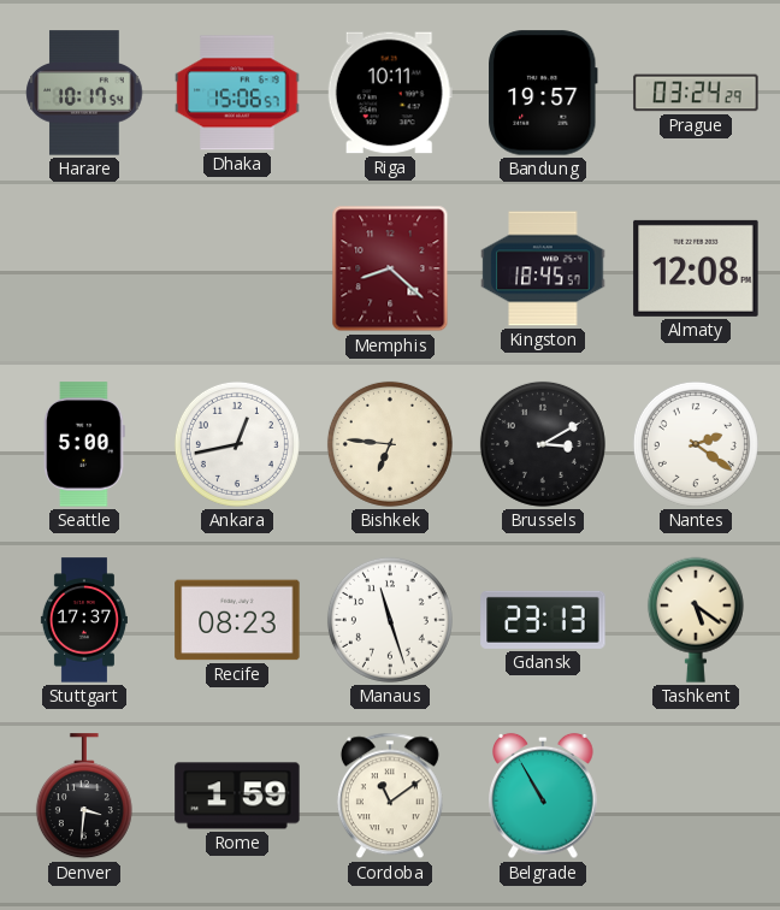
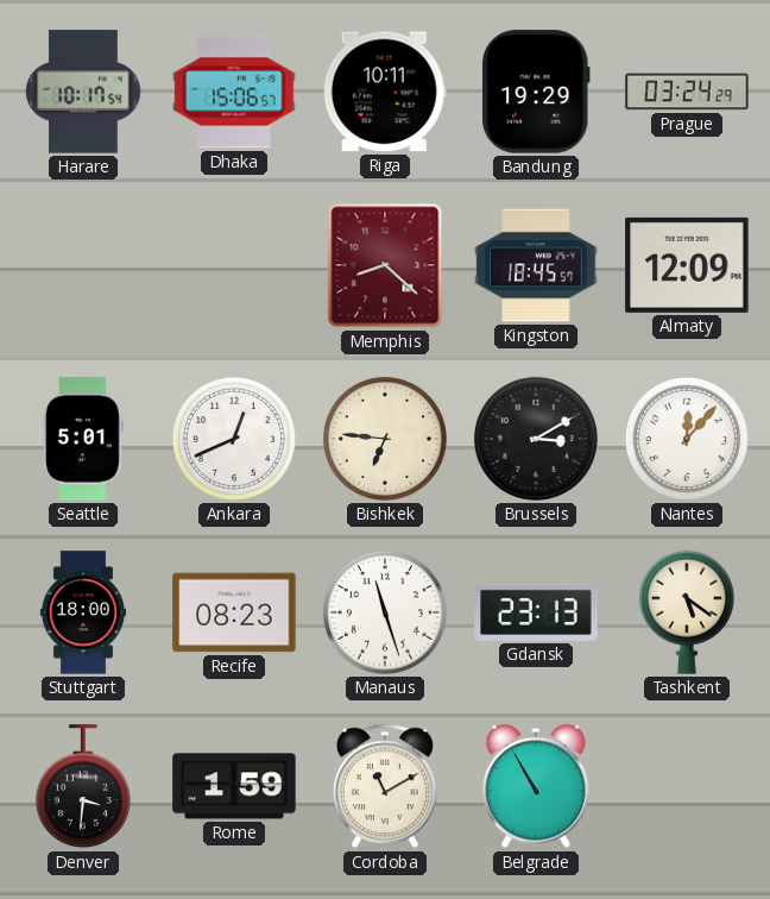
Bandung: 19:57 -> 19:29
Almaty: 12:08 -> 12:09
Seattle: 5:00 -> 5:01
Ankara: 12:43 -> 12:41
Nantes: 2:21 -> 12:07
Stuttgart: 17:37 -> 18:00
Cordoba: 11:09 -> 11:10
